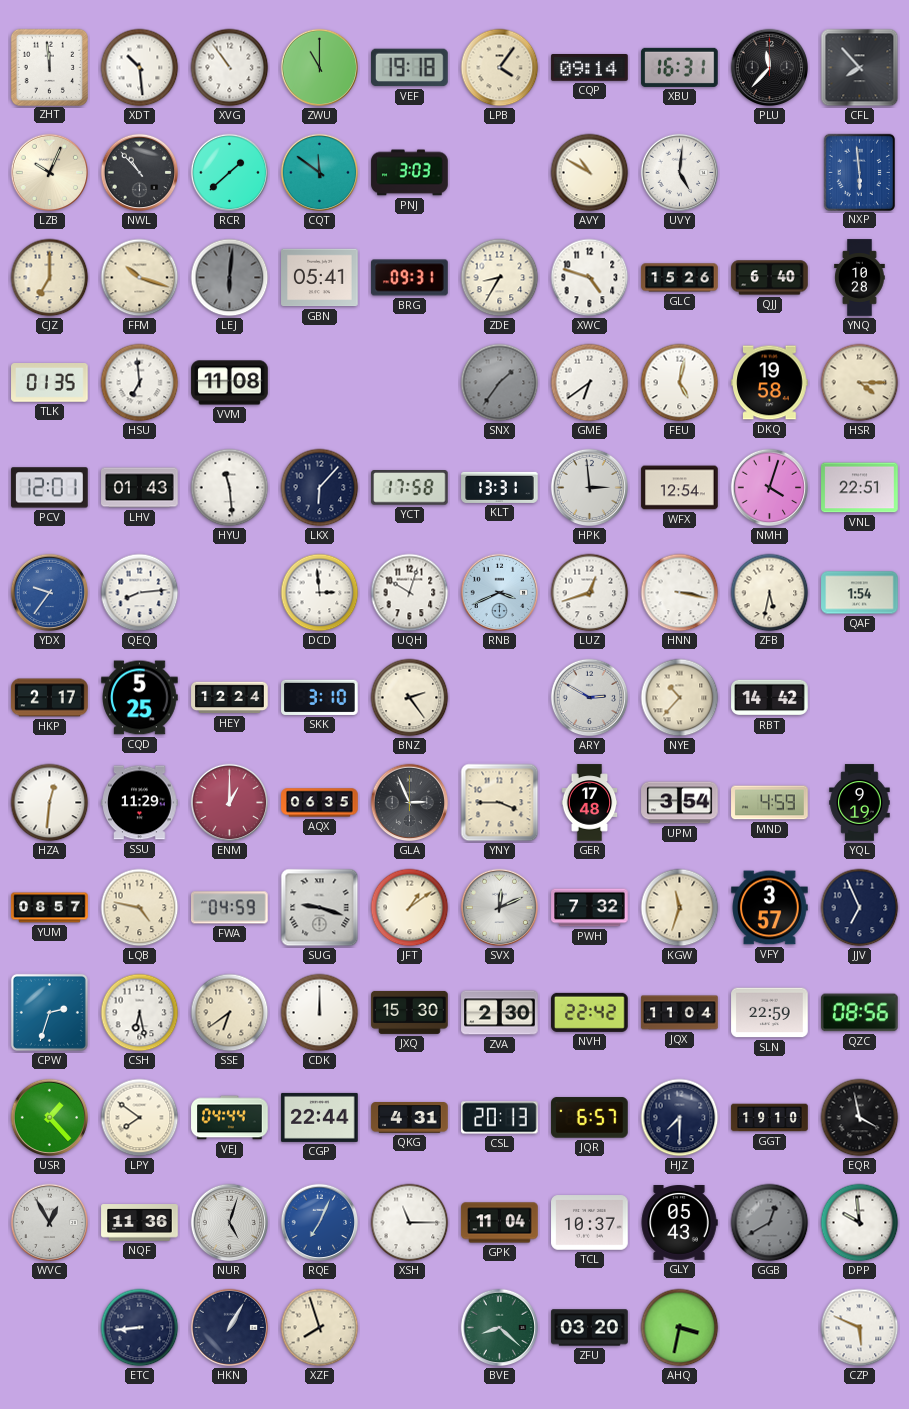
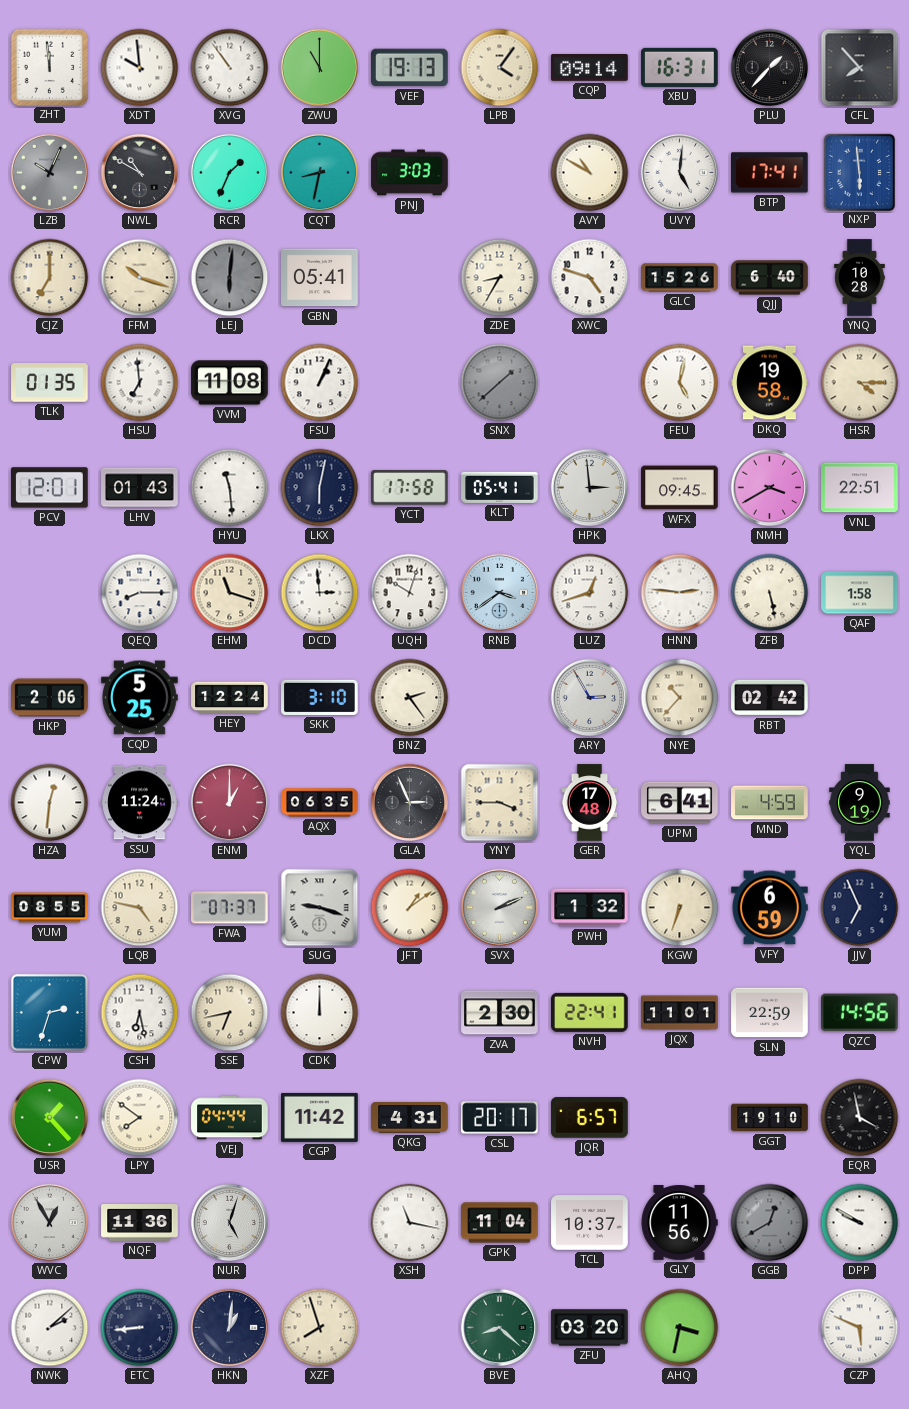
XDT: 10:29 -> 9:59
VEF: 19:18 -> 19:13
PLU: 11:37 -> 1:37
LZB dial: cream -> grey
NWL: 10:53 -> 10:50
RCR: 1:38 -> 1:34
CQT: 11:51 -> 8:32
BTP: none -> 17:41
BRG: 09:31 -> none
FSU: none -> 1:04
SNX: 1:36 -> 1:38
GME: 6:39 -> none
LKX: 6:07 -> 6:02
KLT: 13:31 -> 05:41
WFX: 12:54 -> 09:45
NMH: 4:03 -> 3:40
YDX: 9:36 -> none
QEQ: 8:14 -> 8:15
EHM: none -> 11:18
RNB: 3:41 -> 3:39
HNN: 3:17 -> 2:46
ZFB: 5:32 -> 5:28
QAF: 1:54 -> 1:58
HKP: 2:17 -> 2:06
ARY: 2:50 -> 2:55
RBT: 14:42 -> 02:42
SSU: 11:29 -> 11:24
UPM: 3:54 -> 6:41
YUM: 08:57 -> 08:55
FWA: 04:59 -> 07:37
SVX: 12:11 -> 2:11
PWH: 7:32 -> 1:32
KGW: 11:33 -> 6:33
VFY: 3:57 -> 6:59
SSE: 6:39 -> 6:43
JXQ: 15:30 -> none
NVH: 22:42 -> 22:41
JQX: 11:04 -> 11:01
QZC: 08:56 -> 14:56
CGP: 22:44 -> 11:42
CSL: 20:13 -> 20:17
HJZ: 7:30 -> none
RQE: 7:04 -> none
XSH: 11:15 -> 11:17
GLY: 05:43 -> 11:56
DPP: 9:59 -> 9:50
NWK: none -> 2:08
HKN: 1:05 -> 1:01
